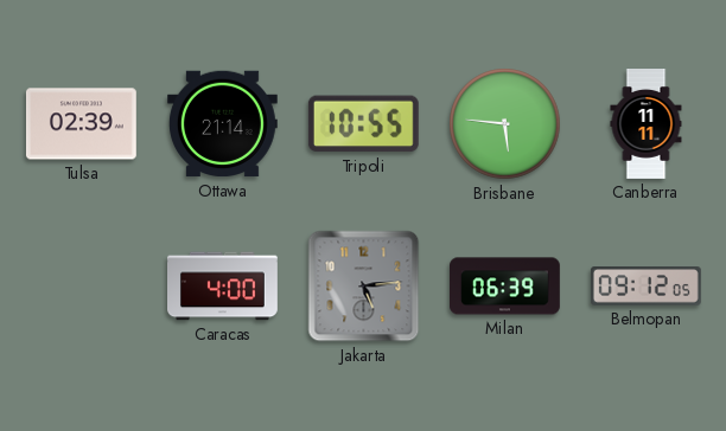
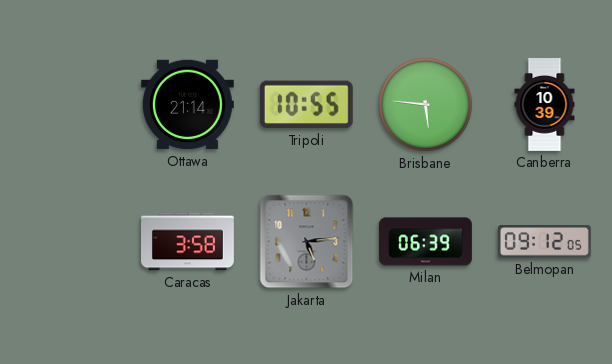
Tulsa: 02:39 -> none
Canberra: 11:11 -> 10:39
Caracas: 4:00 -> 3:58
